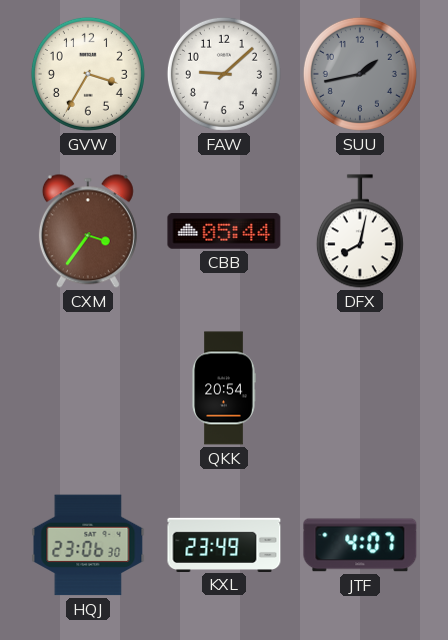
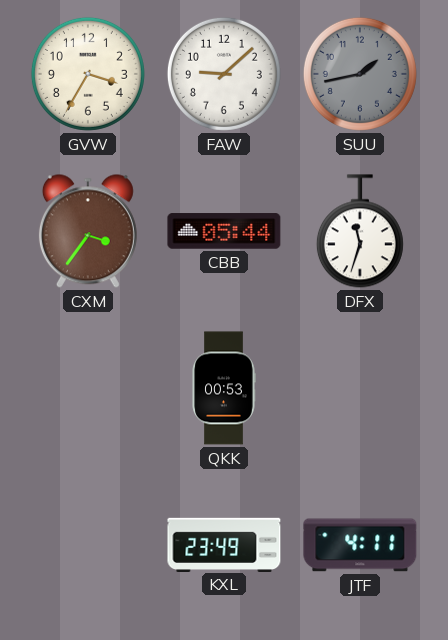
DFX: 8:02 -> 11:33
QKK: 20:54 -> 00:53
HQJ: 23:06 -> none
JTF: 4:07 -> 4:11
